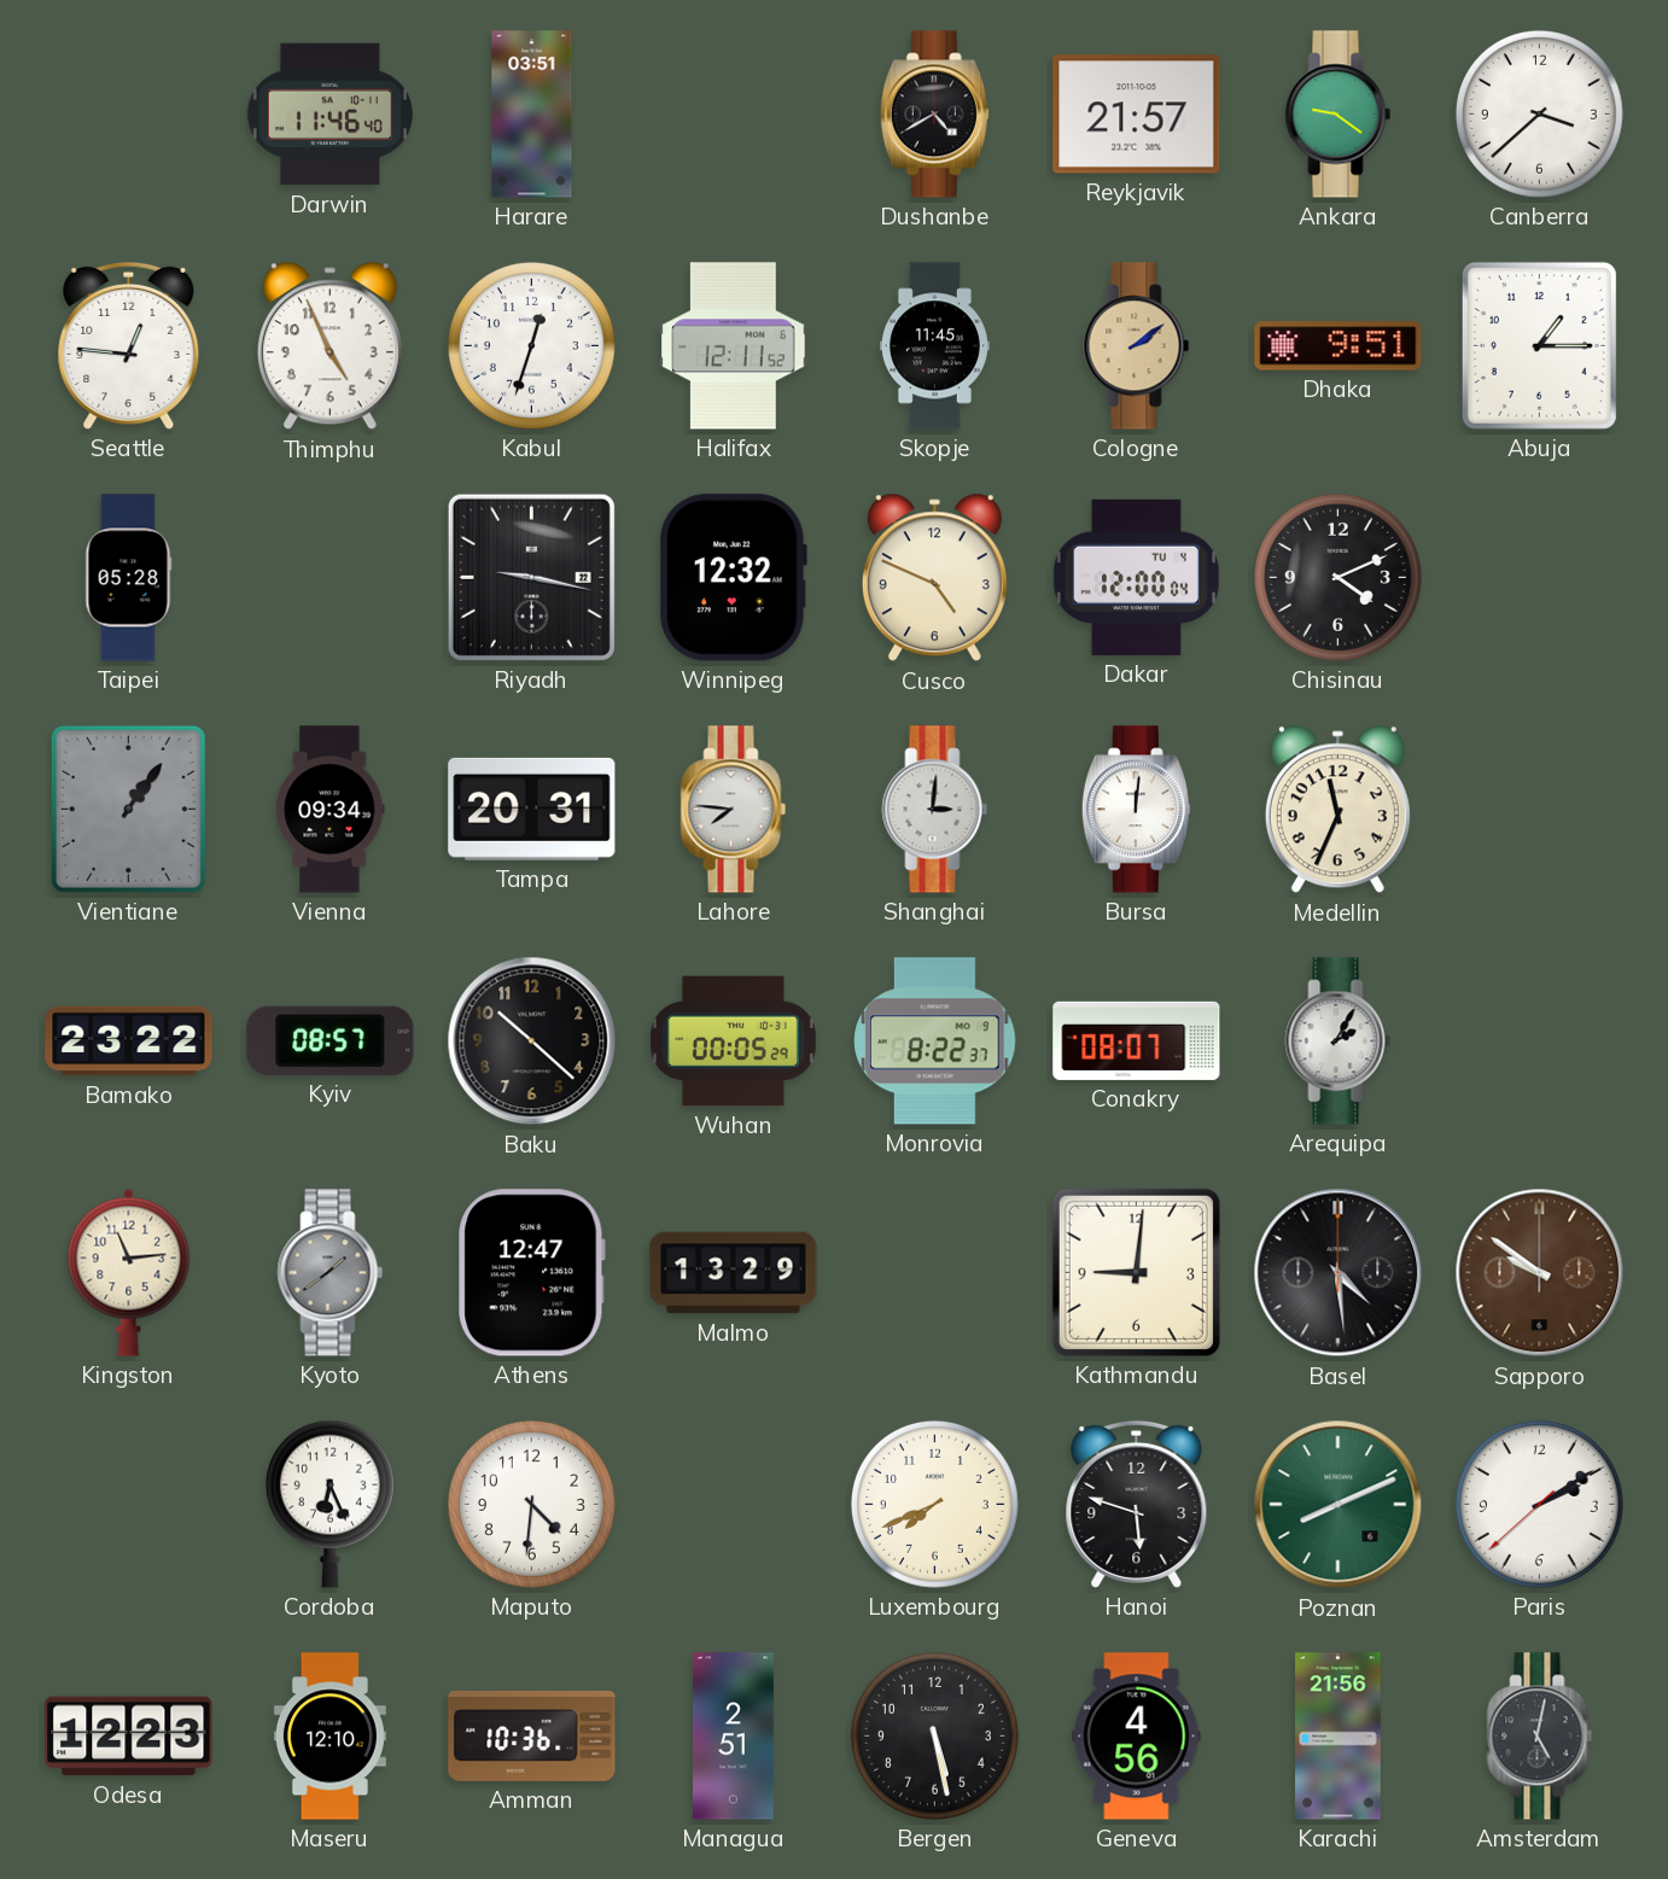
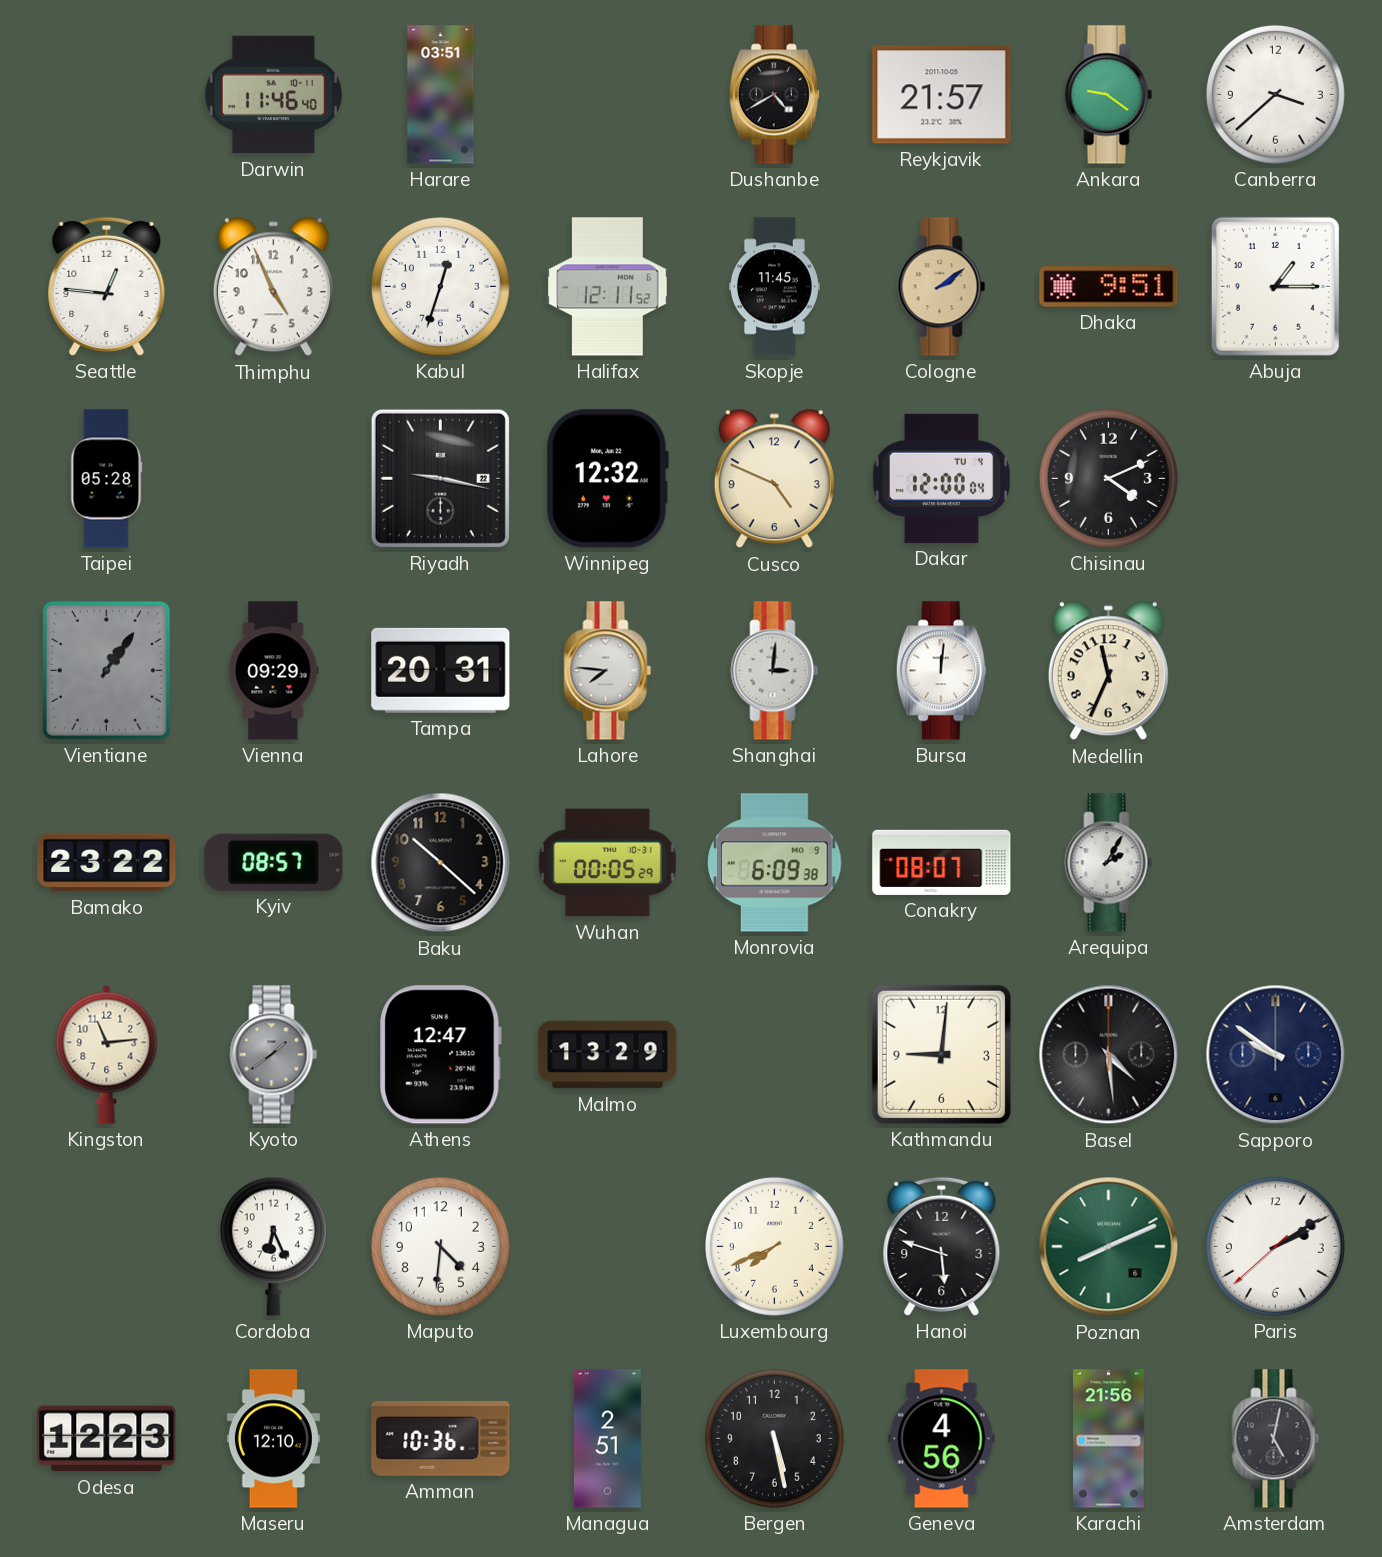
Vienna: 09:34 -> 09:29
Monrovia: 8:22 -> 6:09
Sapporo dial: brown -> navy
